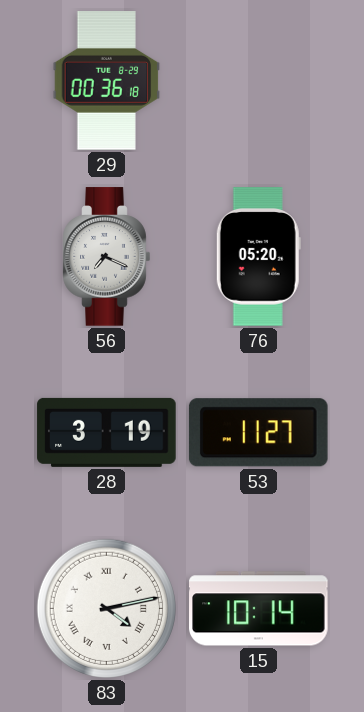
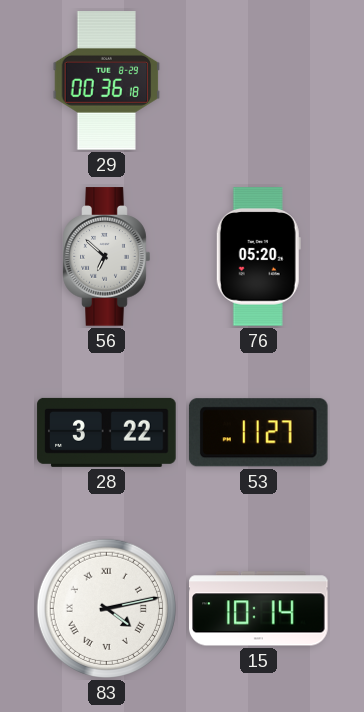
56: 7:19 -> 6:52
28: 3:19 -> 3:22
